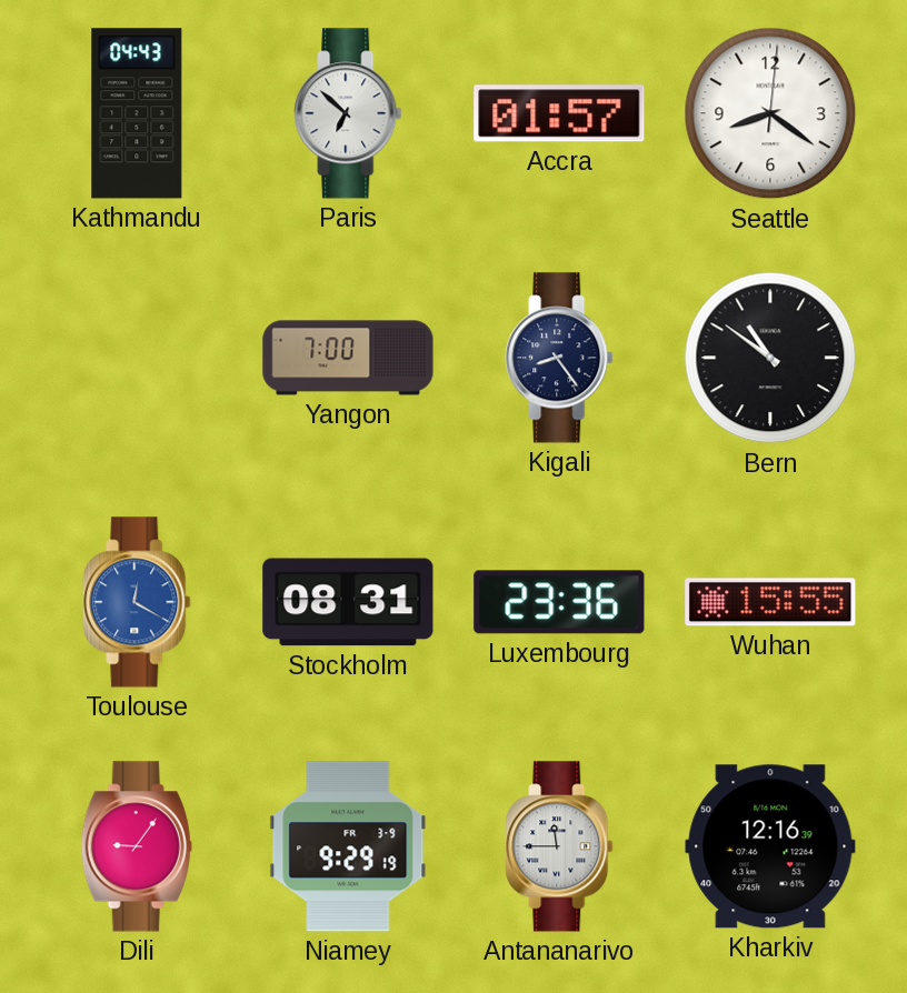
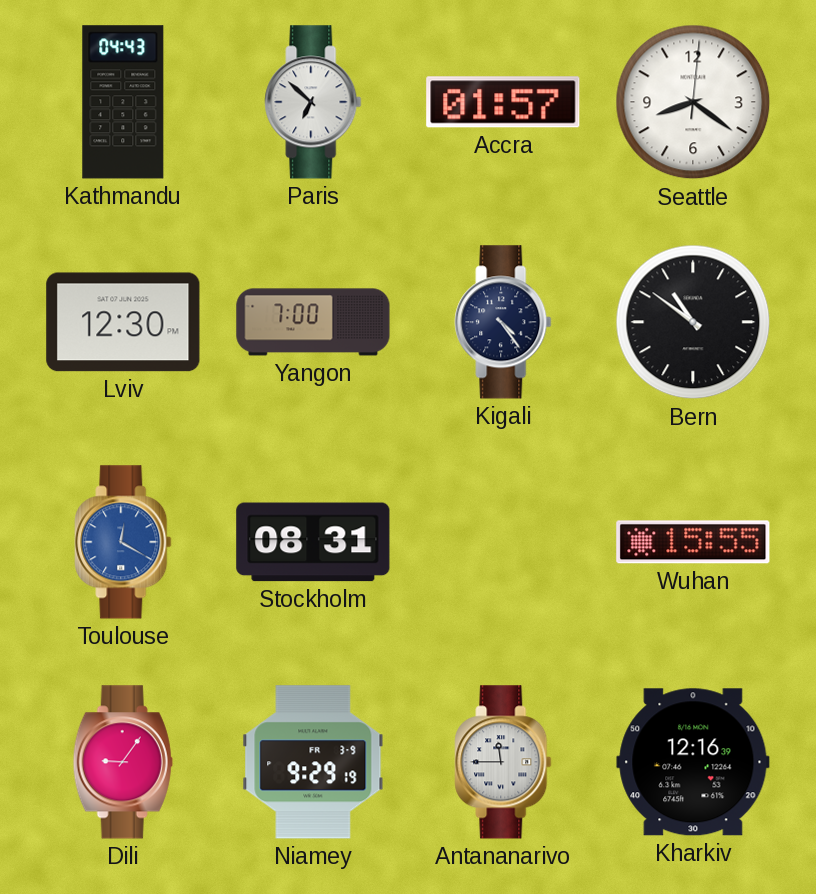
Lviv: none -> 12:30
Kigali: 8:24 -> 4:24
Luxembourg: 23:36 -> none
